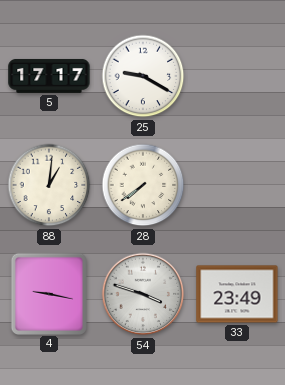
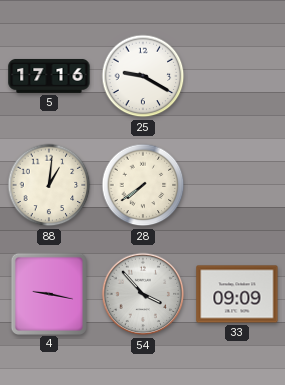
5: 17:17 -> 17:16
54: 3:48 -> 3:53
33: 23:49 -> 09:09
